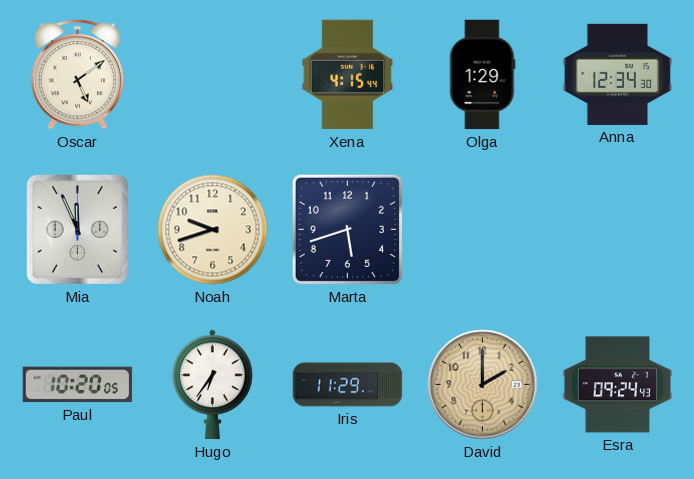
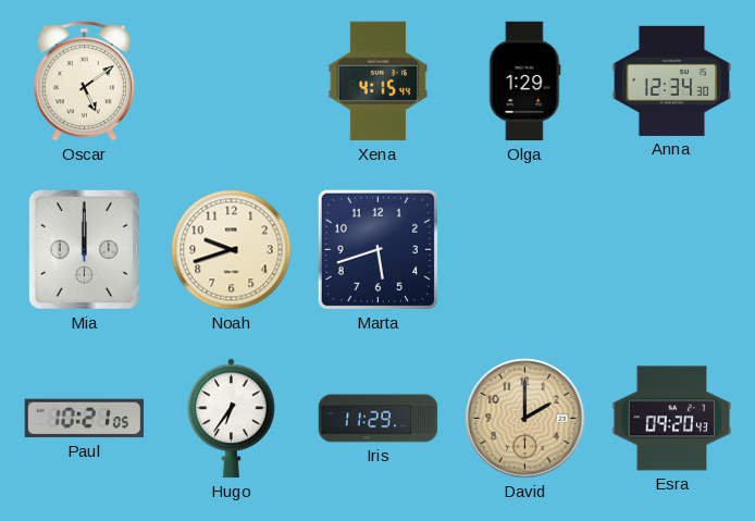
Mia: 11:56 -> 12:00
Paul: 10:20 -> 10:21
Esra: 09:24 -> 09:20
